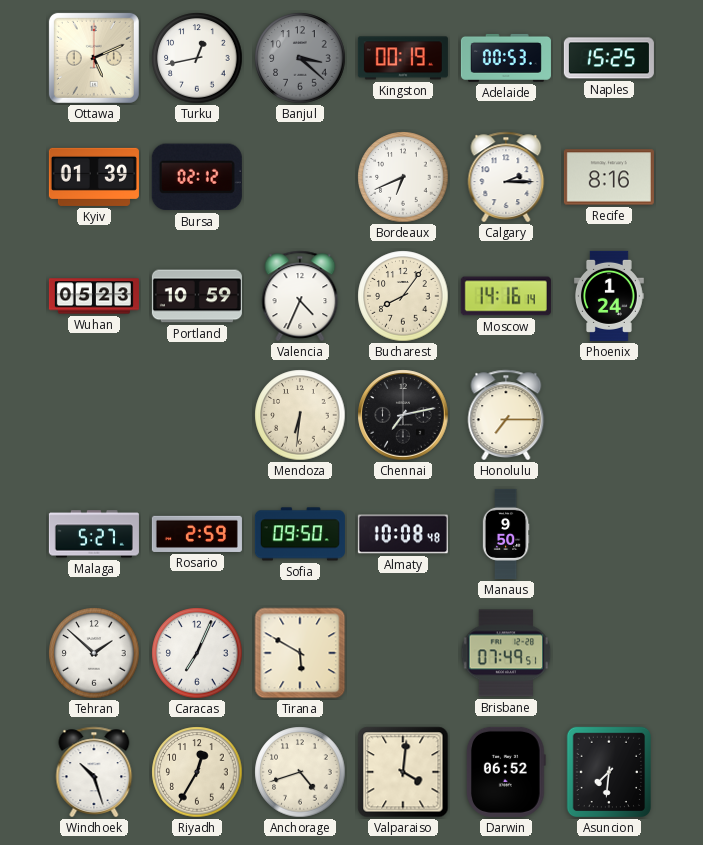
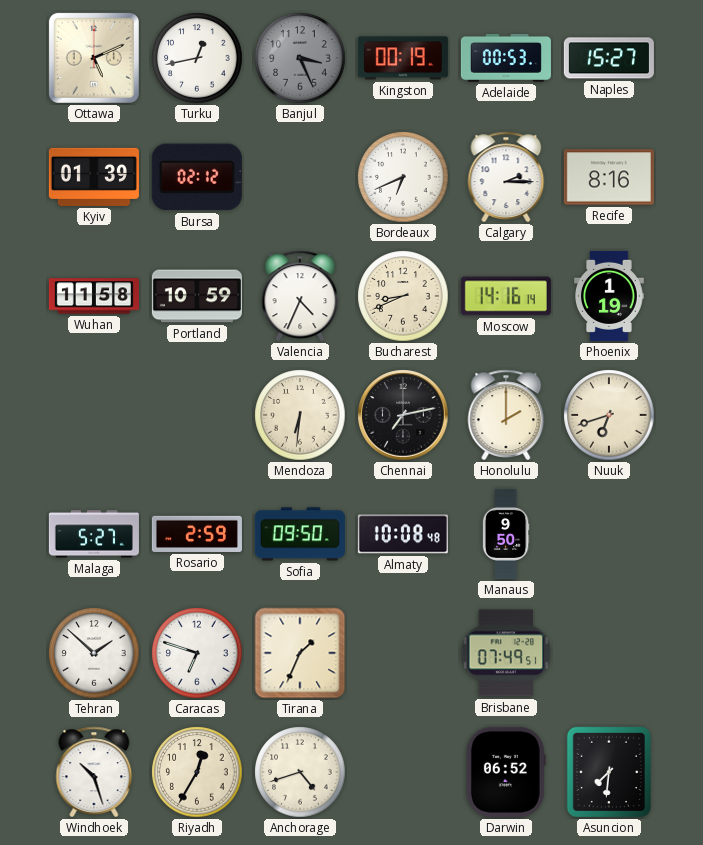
Banjul: 3:22 -> 3:26
Naples: 15:25 -> 15:27
Wuhan: 05:23 -> 11:58
Bucharest: 8:06 -> 8:41
Phoenix: 1:24 -> 1:19
Honolulu: 7:15 -> 2:00
Nuuk: none -> 6:42
Caracas: 7:04 -> 6:48
Tirana: 5:50 -> 1:34
Valparaiso: 4:01 -> none
